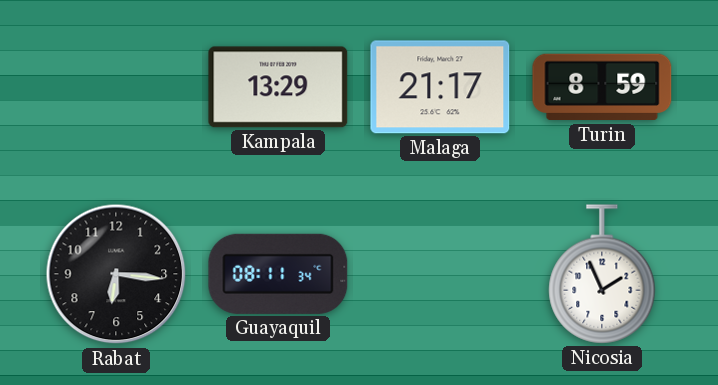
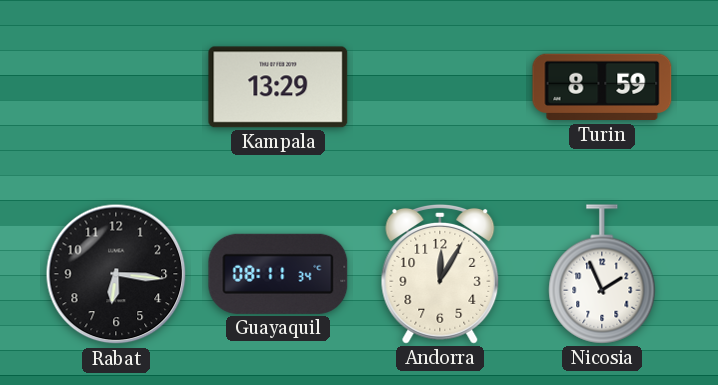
Malaga: 21:17 -> none
Andorra: none -> 12:05
